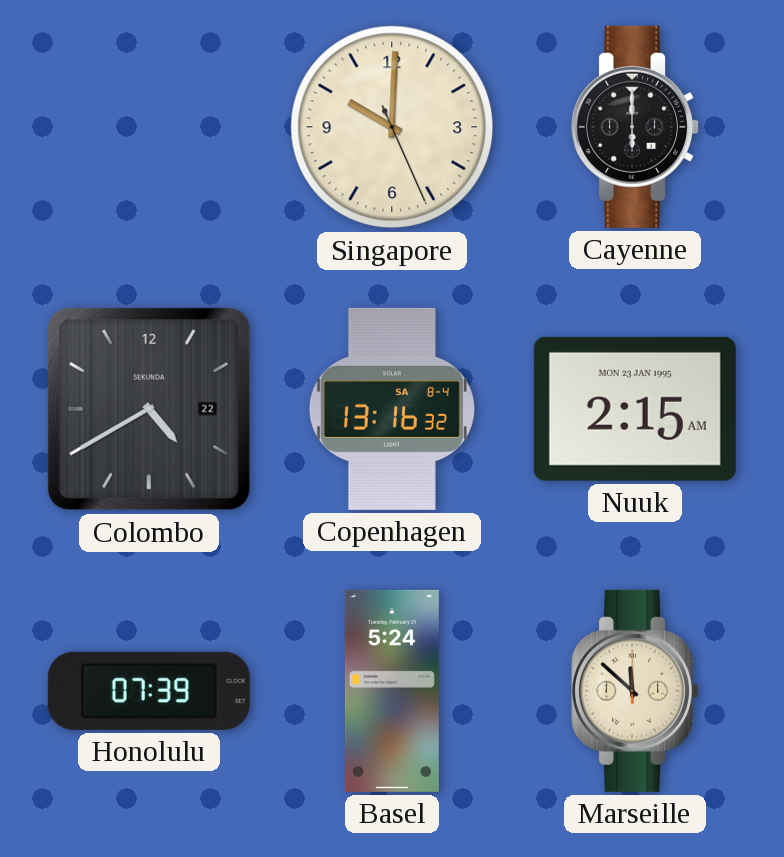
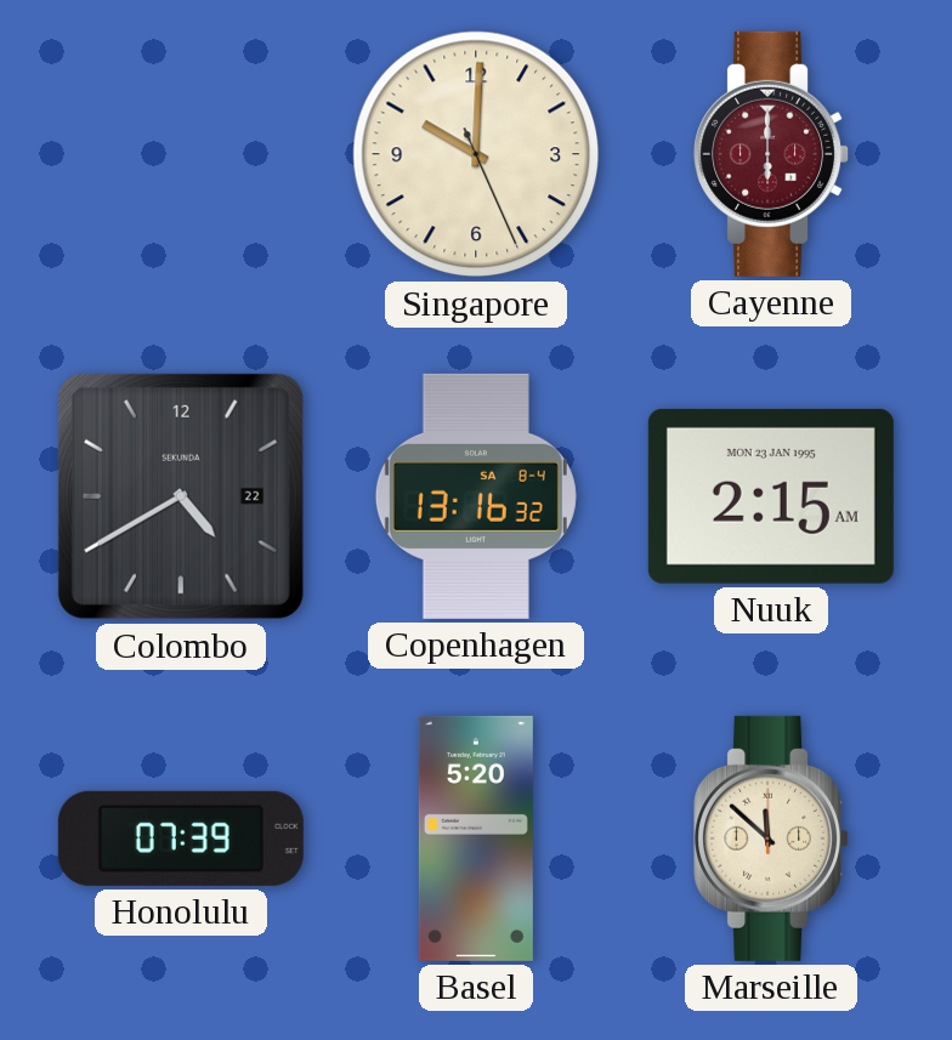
Cayenne dial: black -> burgundy
Basel: 5:24 -> 5:20
